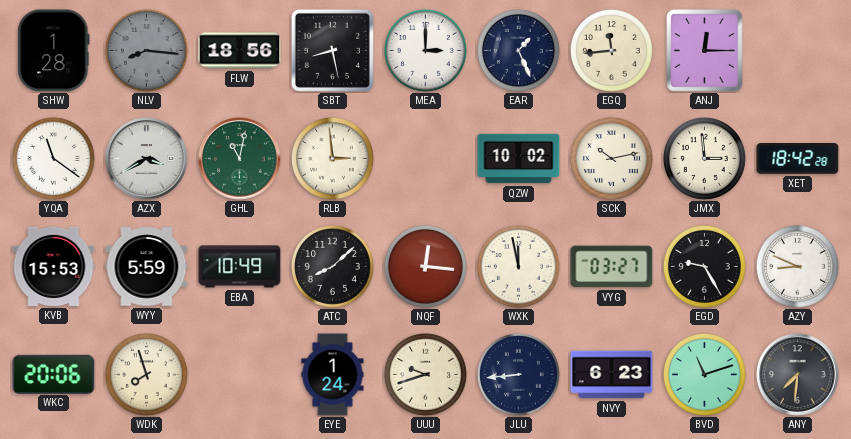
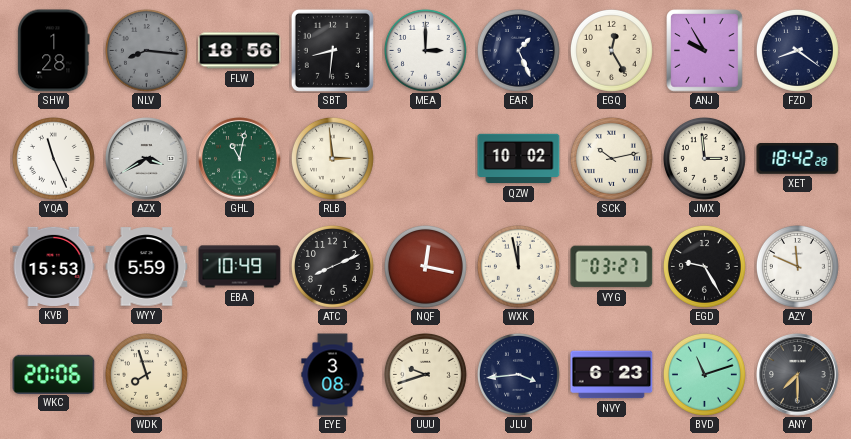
SBT: 8:28 -> 8:31
EGQ: 11:44 -> 12:25
ANJ: 12:15 -> 9:55
FZD: none -> 8:21
YQA: 11:21 -> 11:26
ATC: 8:08 -> 8:11
NQF: 12:16 -> 12:17
AZY: 8:49 -> 11:49
EYE: 1:24 -> 3:08
JLU: 8:44 -> 3:44
ANY: 7:31 -> 7:30
